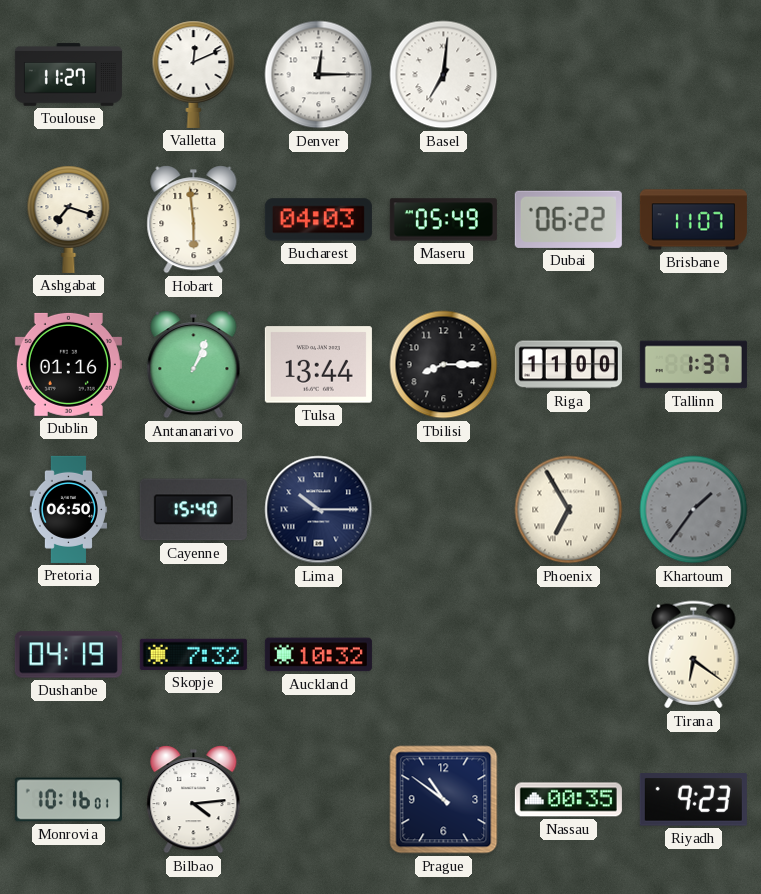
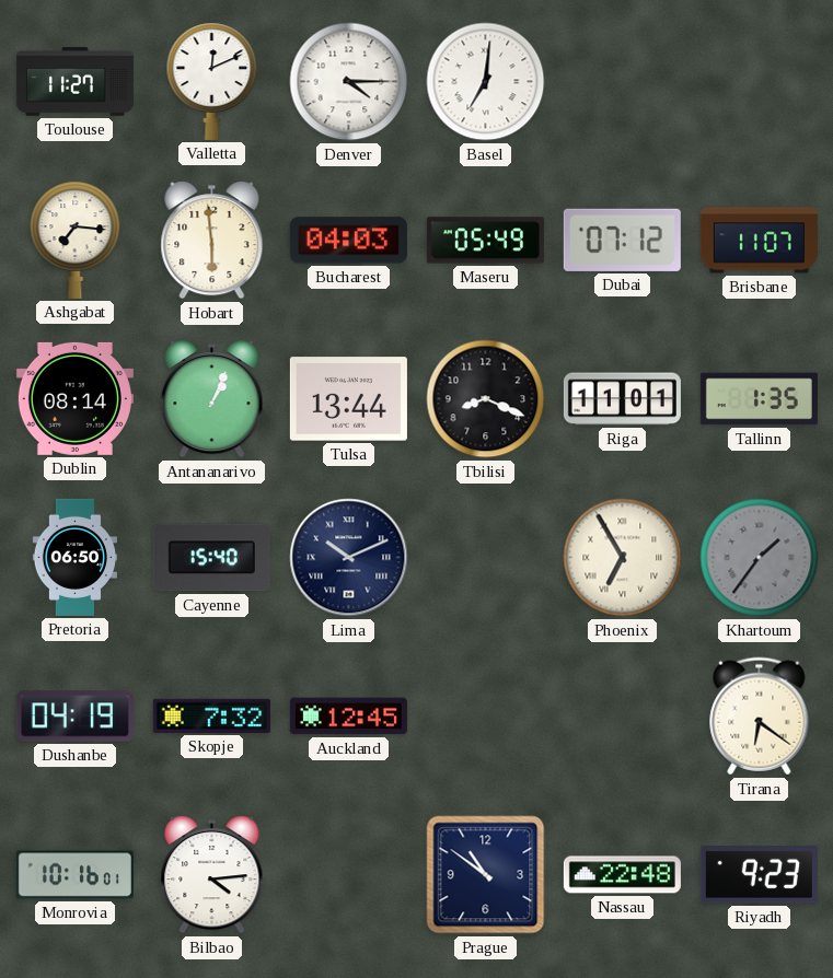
Denver: 12:15 -> 4:15
Ashgabat: 7:18 -> 7:16
Dubai: 06:22 -> 07:12
Dublin: 01:16 -> 08:14
Tbilisi: 8:15 -> 8:19
Riga: 11:00 -> 11:01
Tallinn: 1:37 -> 1:35
Lima: 10:15 -> 10:11
Auckland: 10:32 -> 12:45
Nassau: 00:35 -> 22:48
